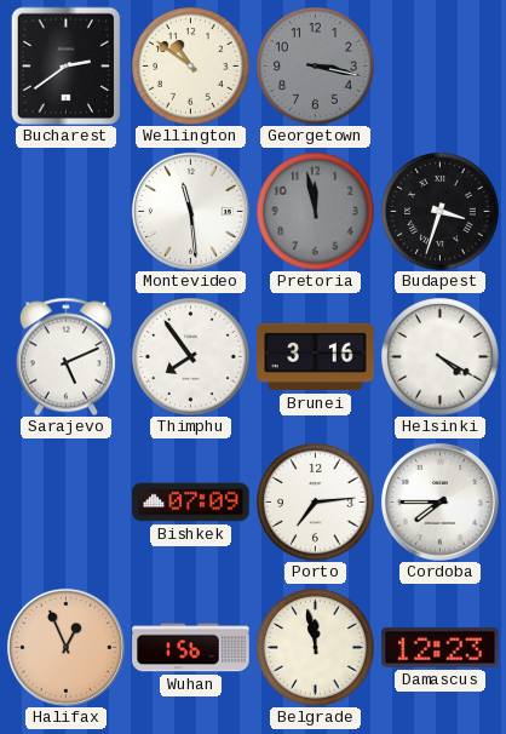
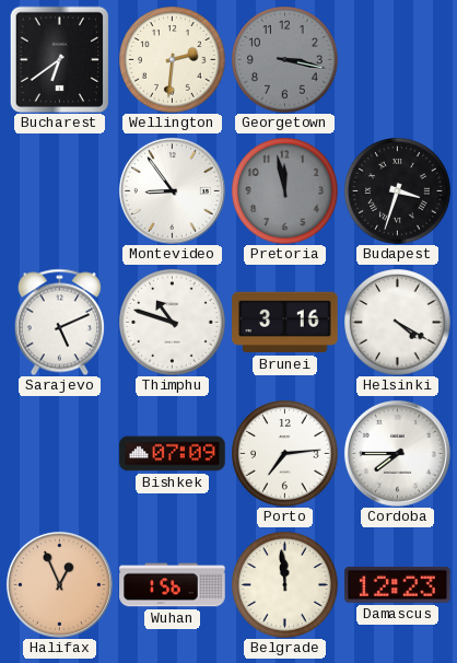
Bucharest: 2:39 -> 6:39
Wellington: 10:51 -> 2:31
Montevideo: 11:29 -> 8:54
Thimphu: 7:54 -> 10:48
Belgrade: 11:58 -> 11:59
